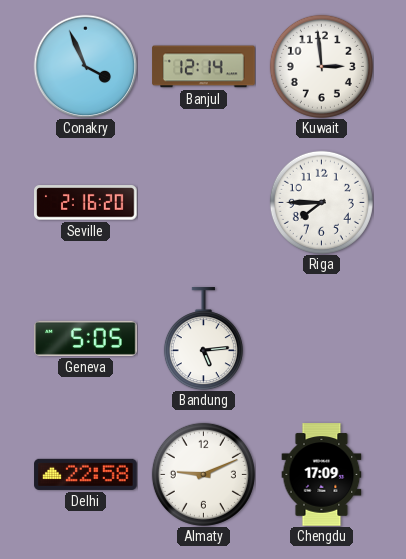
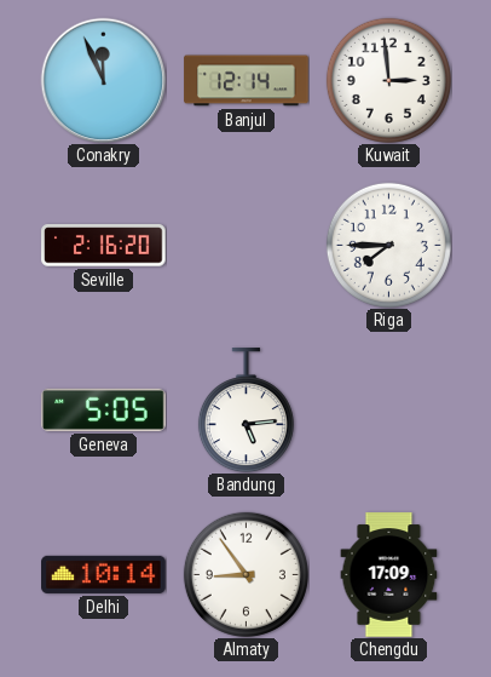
Conakry: 3:56 -> 11:56
Delhi: 22:58 -> 10:14
Almaty: 9:11 -> 8:54
